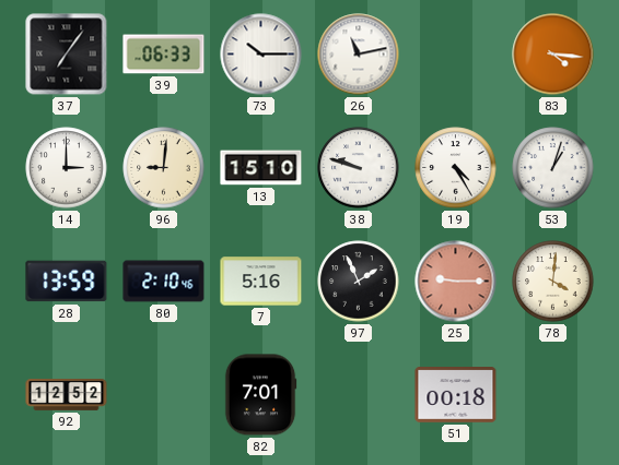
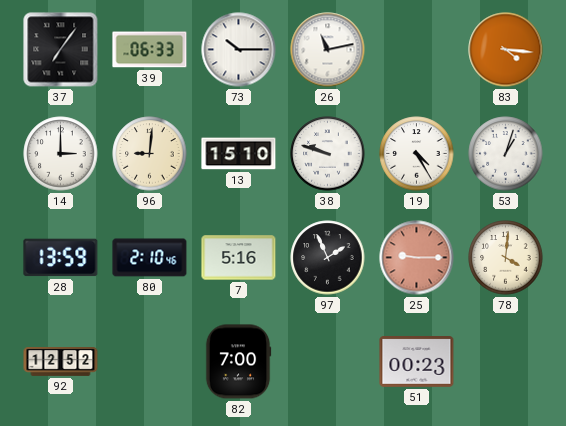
82: 7:01 -> 7:00
51: 00:18 -> 00:23
